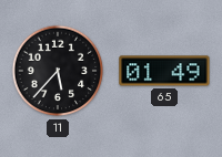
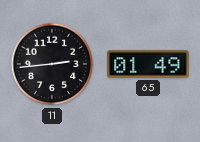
11: 5:37 -> 2:44
